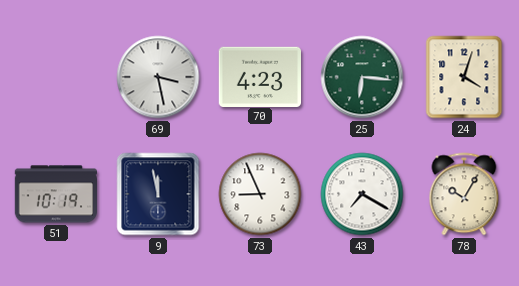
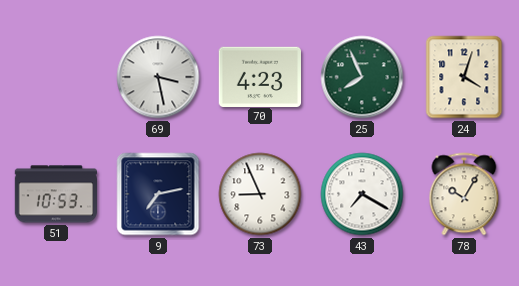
25: 6:16 -> 7:56
51: 10:19 -> 10:53
9: 11:58 -> 7:13
